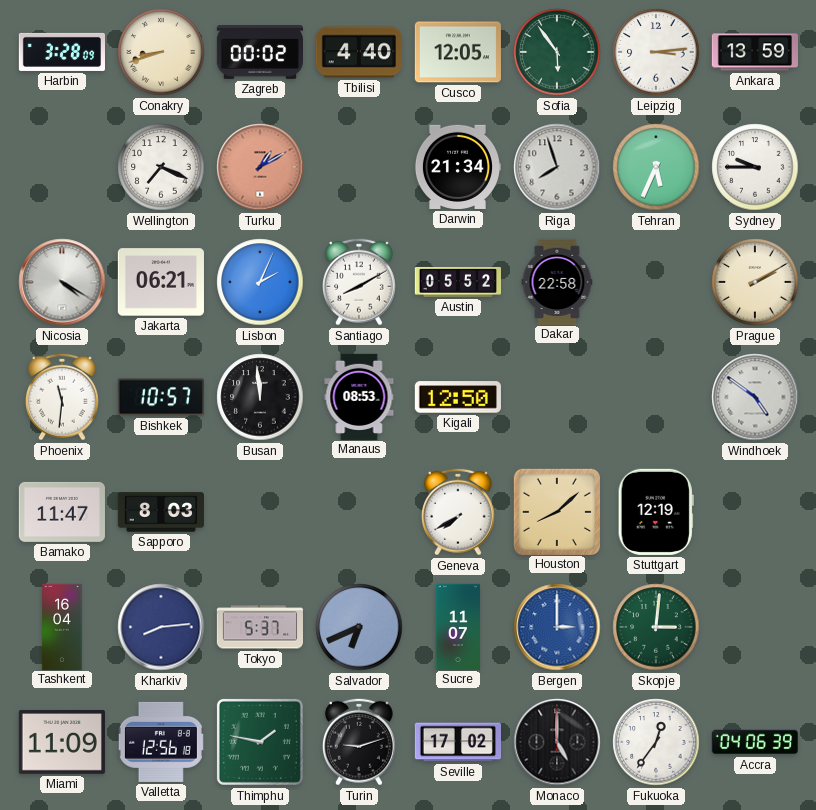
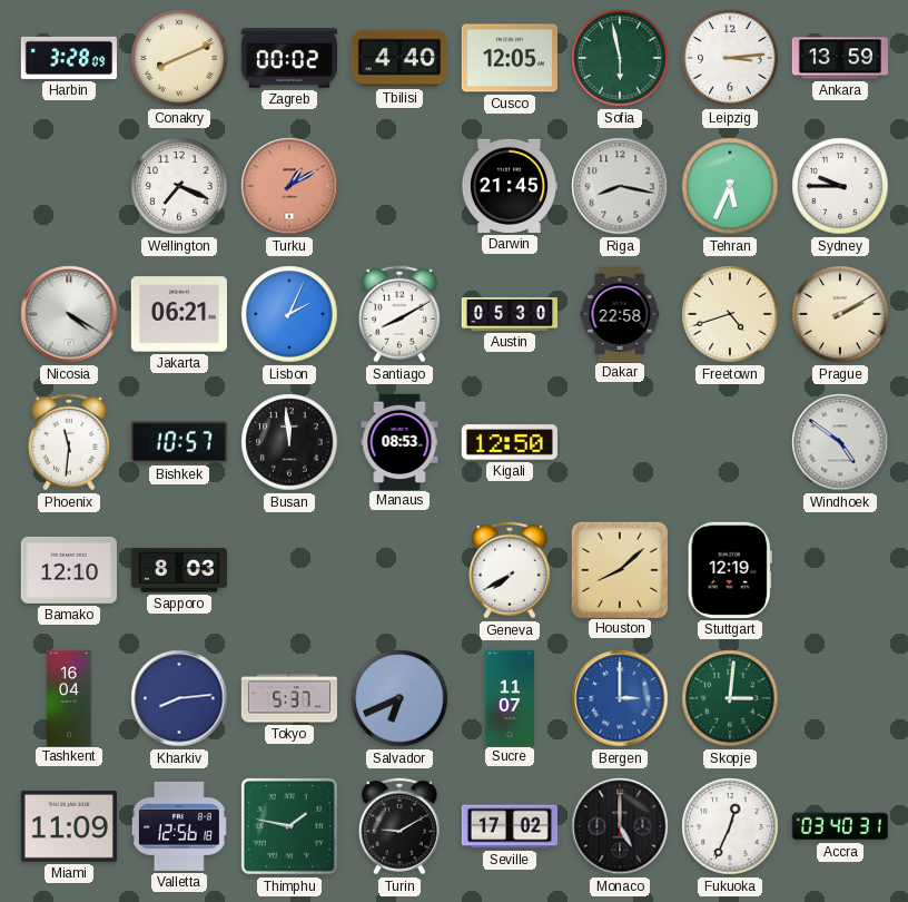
Conakry: 8:42 -> 8:11
Sofia: 5:54 -> 5:58
Darwin: 21:34 -> 21:45
Riga: 7:57 -> 8:17
Austin: 05:52 -> 05:30
Freetown: none -> 4:42
Bamako: 11:47 -> 12:10
Turin: 9:12 -> 9:10
Fukuoka: 12:36 -> 12:34
Accra: 04:06 -> 03:40
